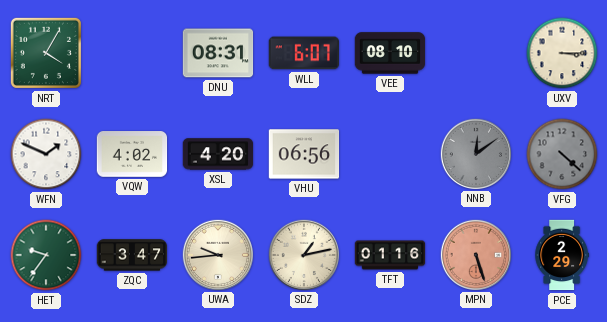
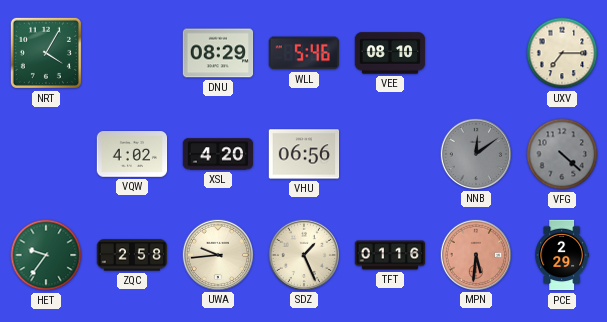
DNU: 08:31 -> 08:29
WLL: 6:07 -> 5:46
UXV: 3:15 -> 7:15
WFN: 1:49 -> none
ZQC: 3:47 -> 2:58
SDZ: 1:13 -> 1:26
MPN: 5:27 -> 5:31
